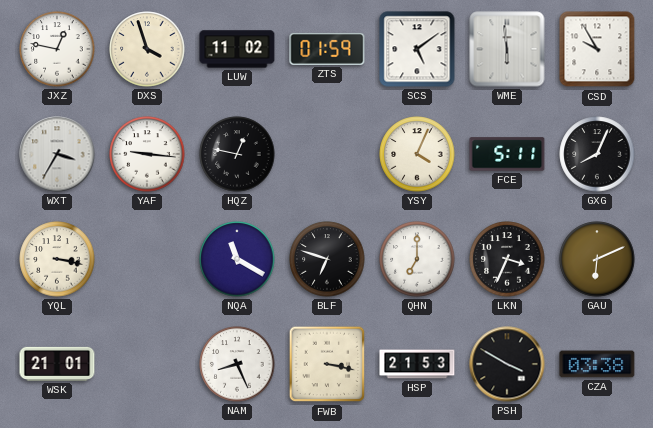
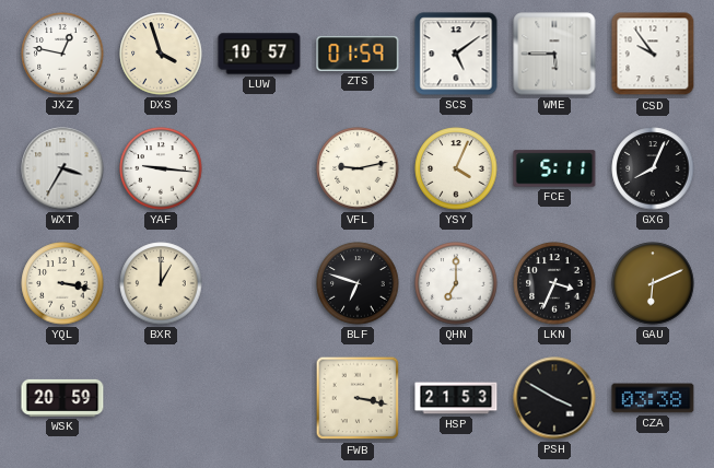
LUW: 11:02 -> 10:57
WME: 5:59 -> 5:45
CSD: 9:55 -> 9:54
HQZ: 12:47 -> none
VFL: none -> 9:13
BXR: none -> 1:00
NQA: 11:20 -> none
WSK: 21:01 -> 20:59
NAM: 8:26 -> none
